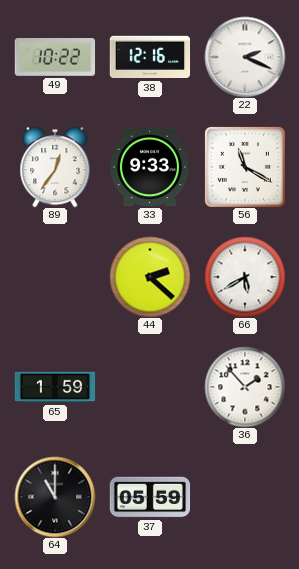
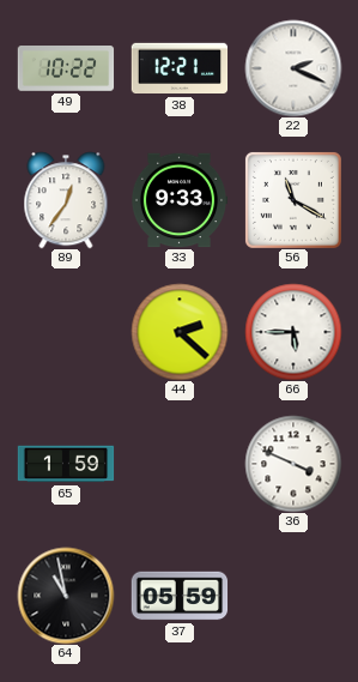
38: 12:16 -> 12:21
66: 5:40 -> 5:45
36: 1:53 -> 3:49
64: 11:00 -> 10:58
